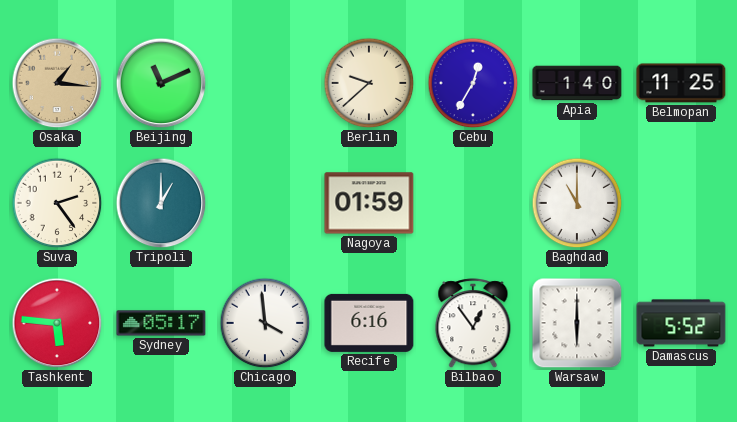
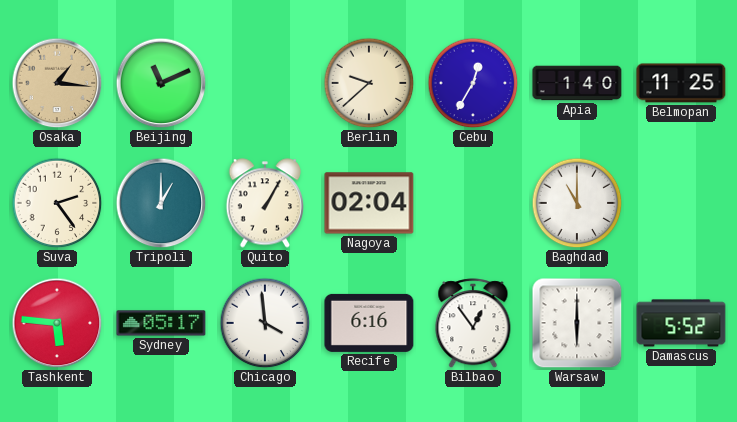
Quito: none -> 1:05
Nagoya: 01:59 -> 02:04
